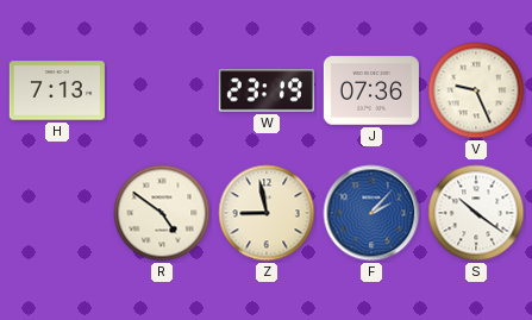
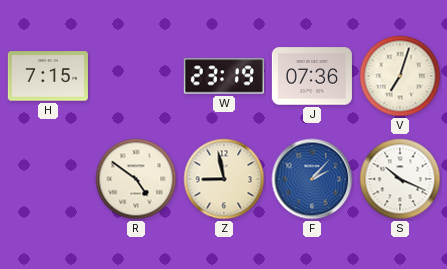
H: 7:13 -> 7:15
V: 9:26 -> 7:03
S: 10:21 -> 10:19
